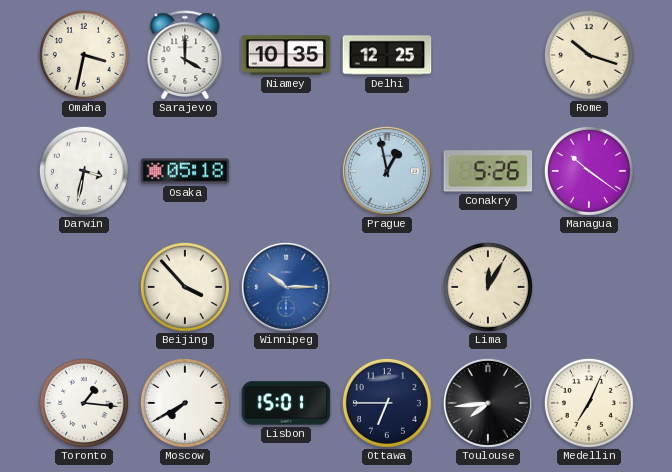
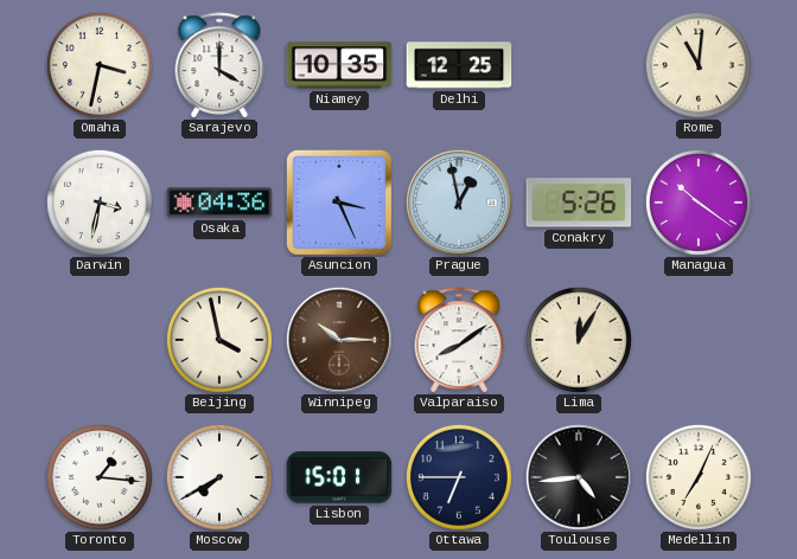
Rome: 10:18 -> 11:01
Osaka: 05:18 -> 04:36
Asuncion: none -> 3:26
Beijing: 3:53 -> 3:58
Winnipeg dial: blue -> brown
Valparaiso: none -> 8:09
Toulouse: 7:44 -> 4:44
